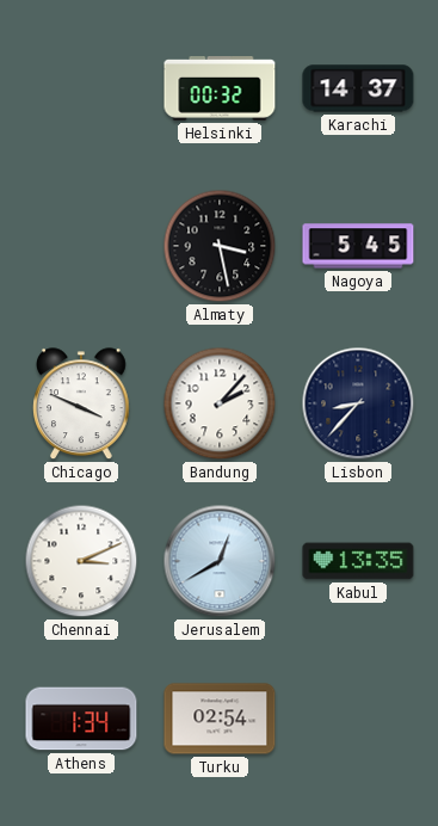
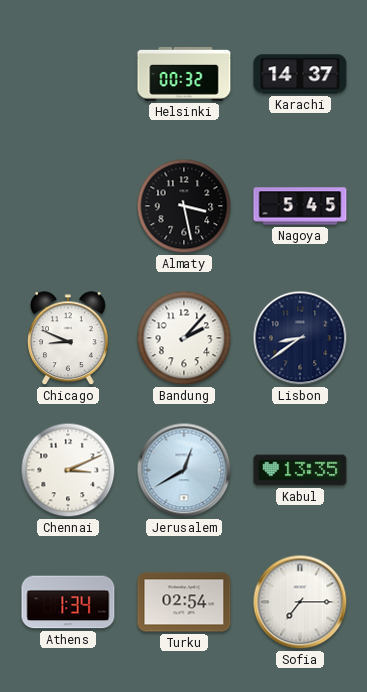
Chicago: 3:49 -> 8:49
Lisbon: 8:37 -> 8:39
Sofia: none -> 7:15
